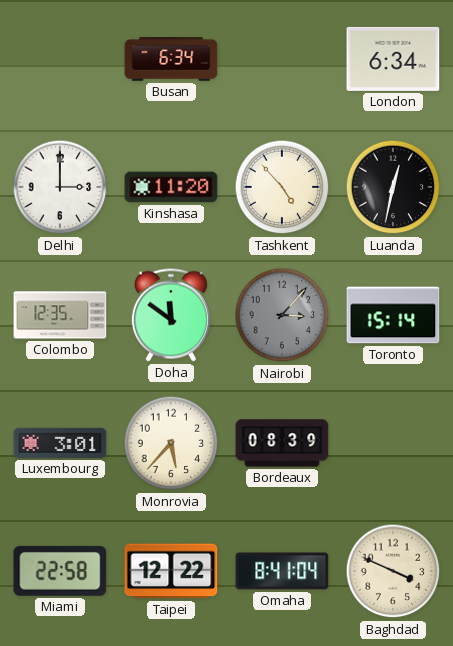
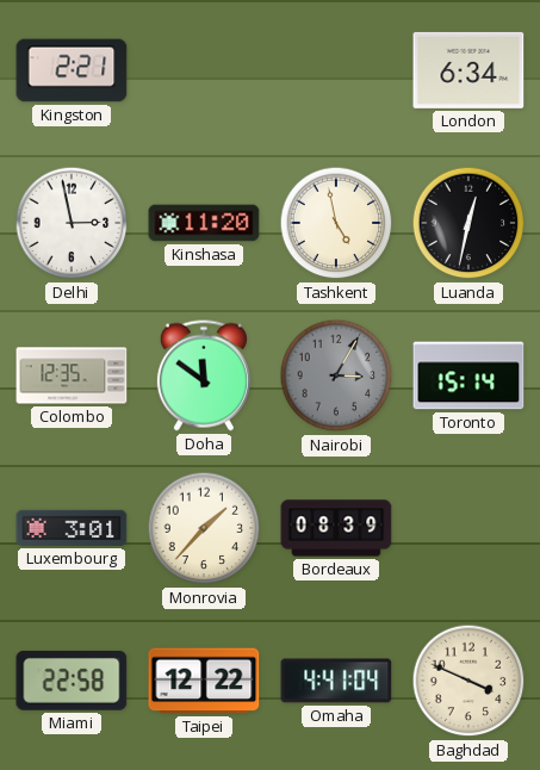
Kingston: none -> 2:21
Busan: 6:34 -> none
Delhi: 3:00 -> 2:58
Tashkent: 4:53 -> 4:58
Nairobi: 3:07 -> 3:05
Monrovia: 5:37 -> 1:37
Omaha: 8:41 -> 4:41
